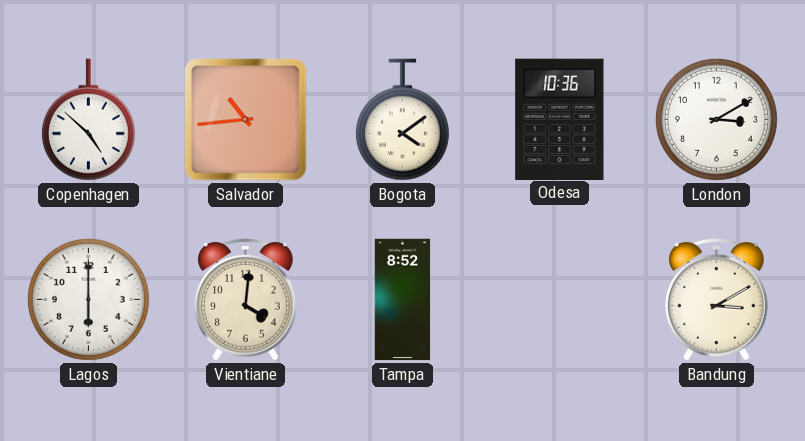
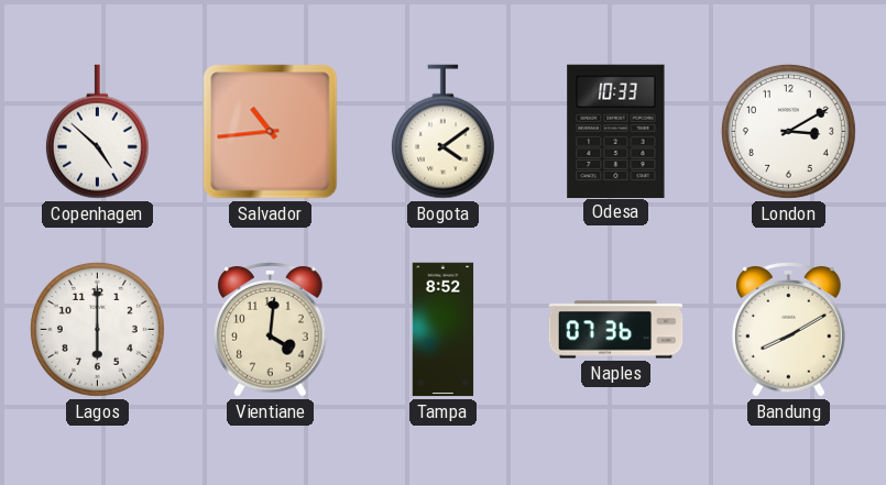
Odesa: 10:36 -> 10:33
Naples: none -> 07:36
Bandung: 3:10 -> 8:10
